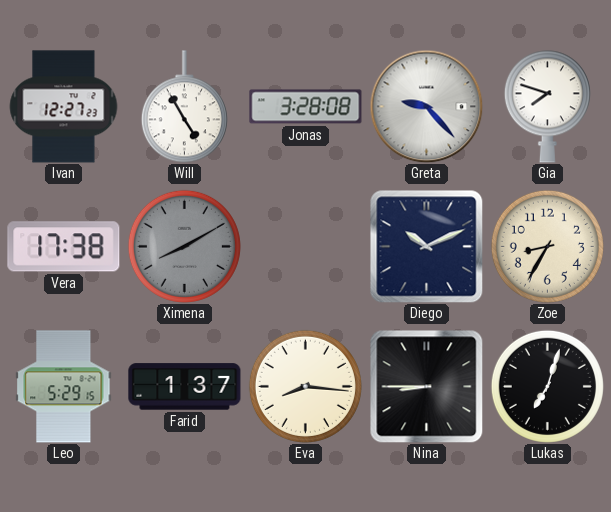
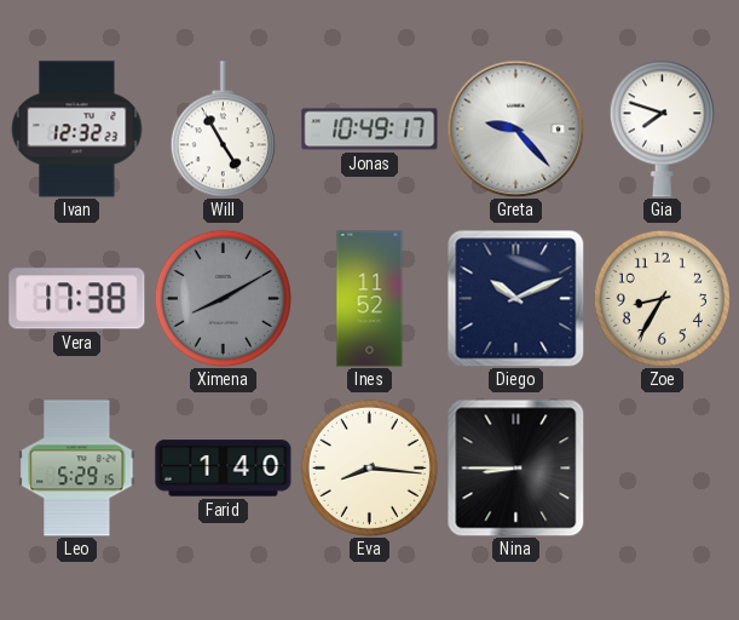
Ivan: 12:27 -> 12:32
Jonas: 3:28 -> 10:49
Ines: none -> 11:52
Farid: 1:37 -> 1:40
Lukas: 7:03 -> none
